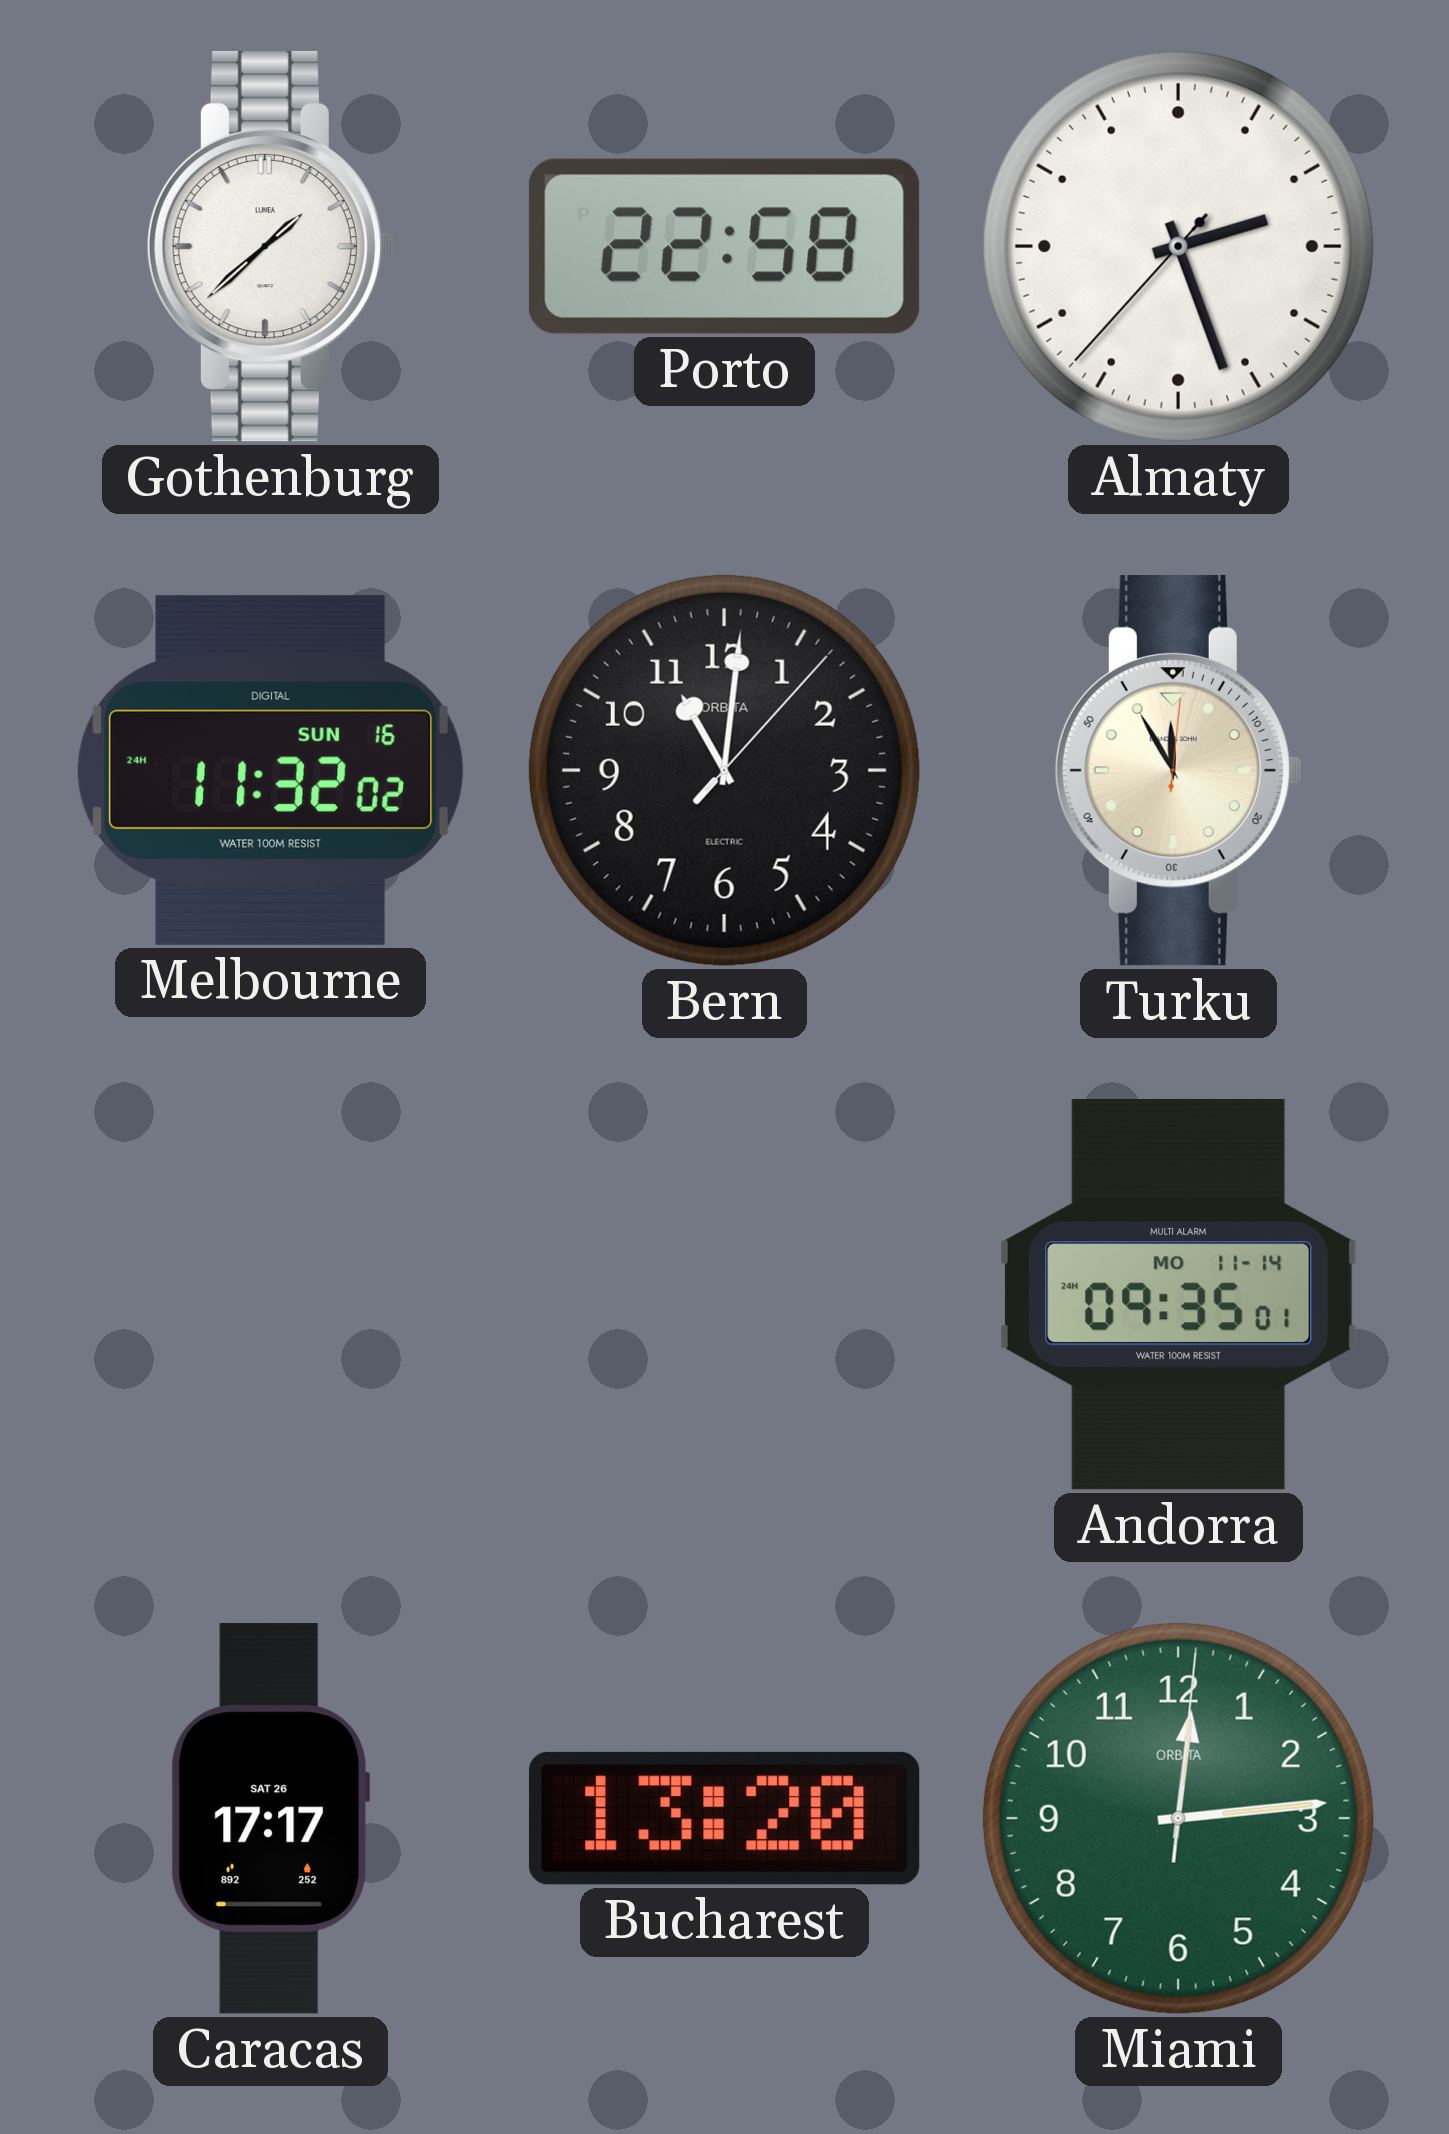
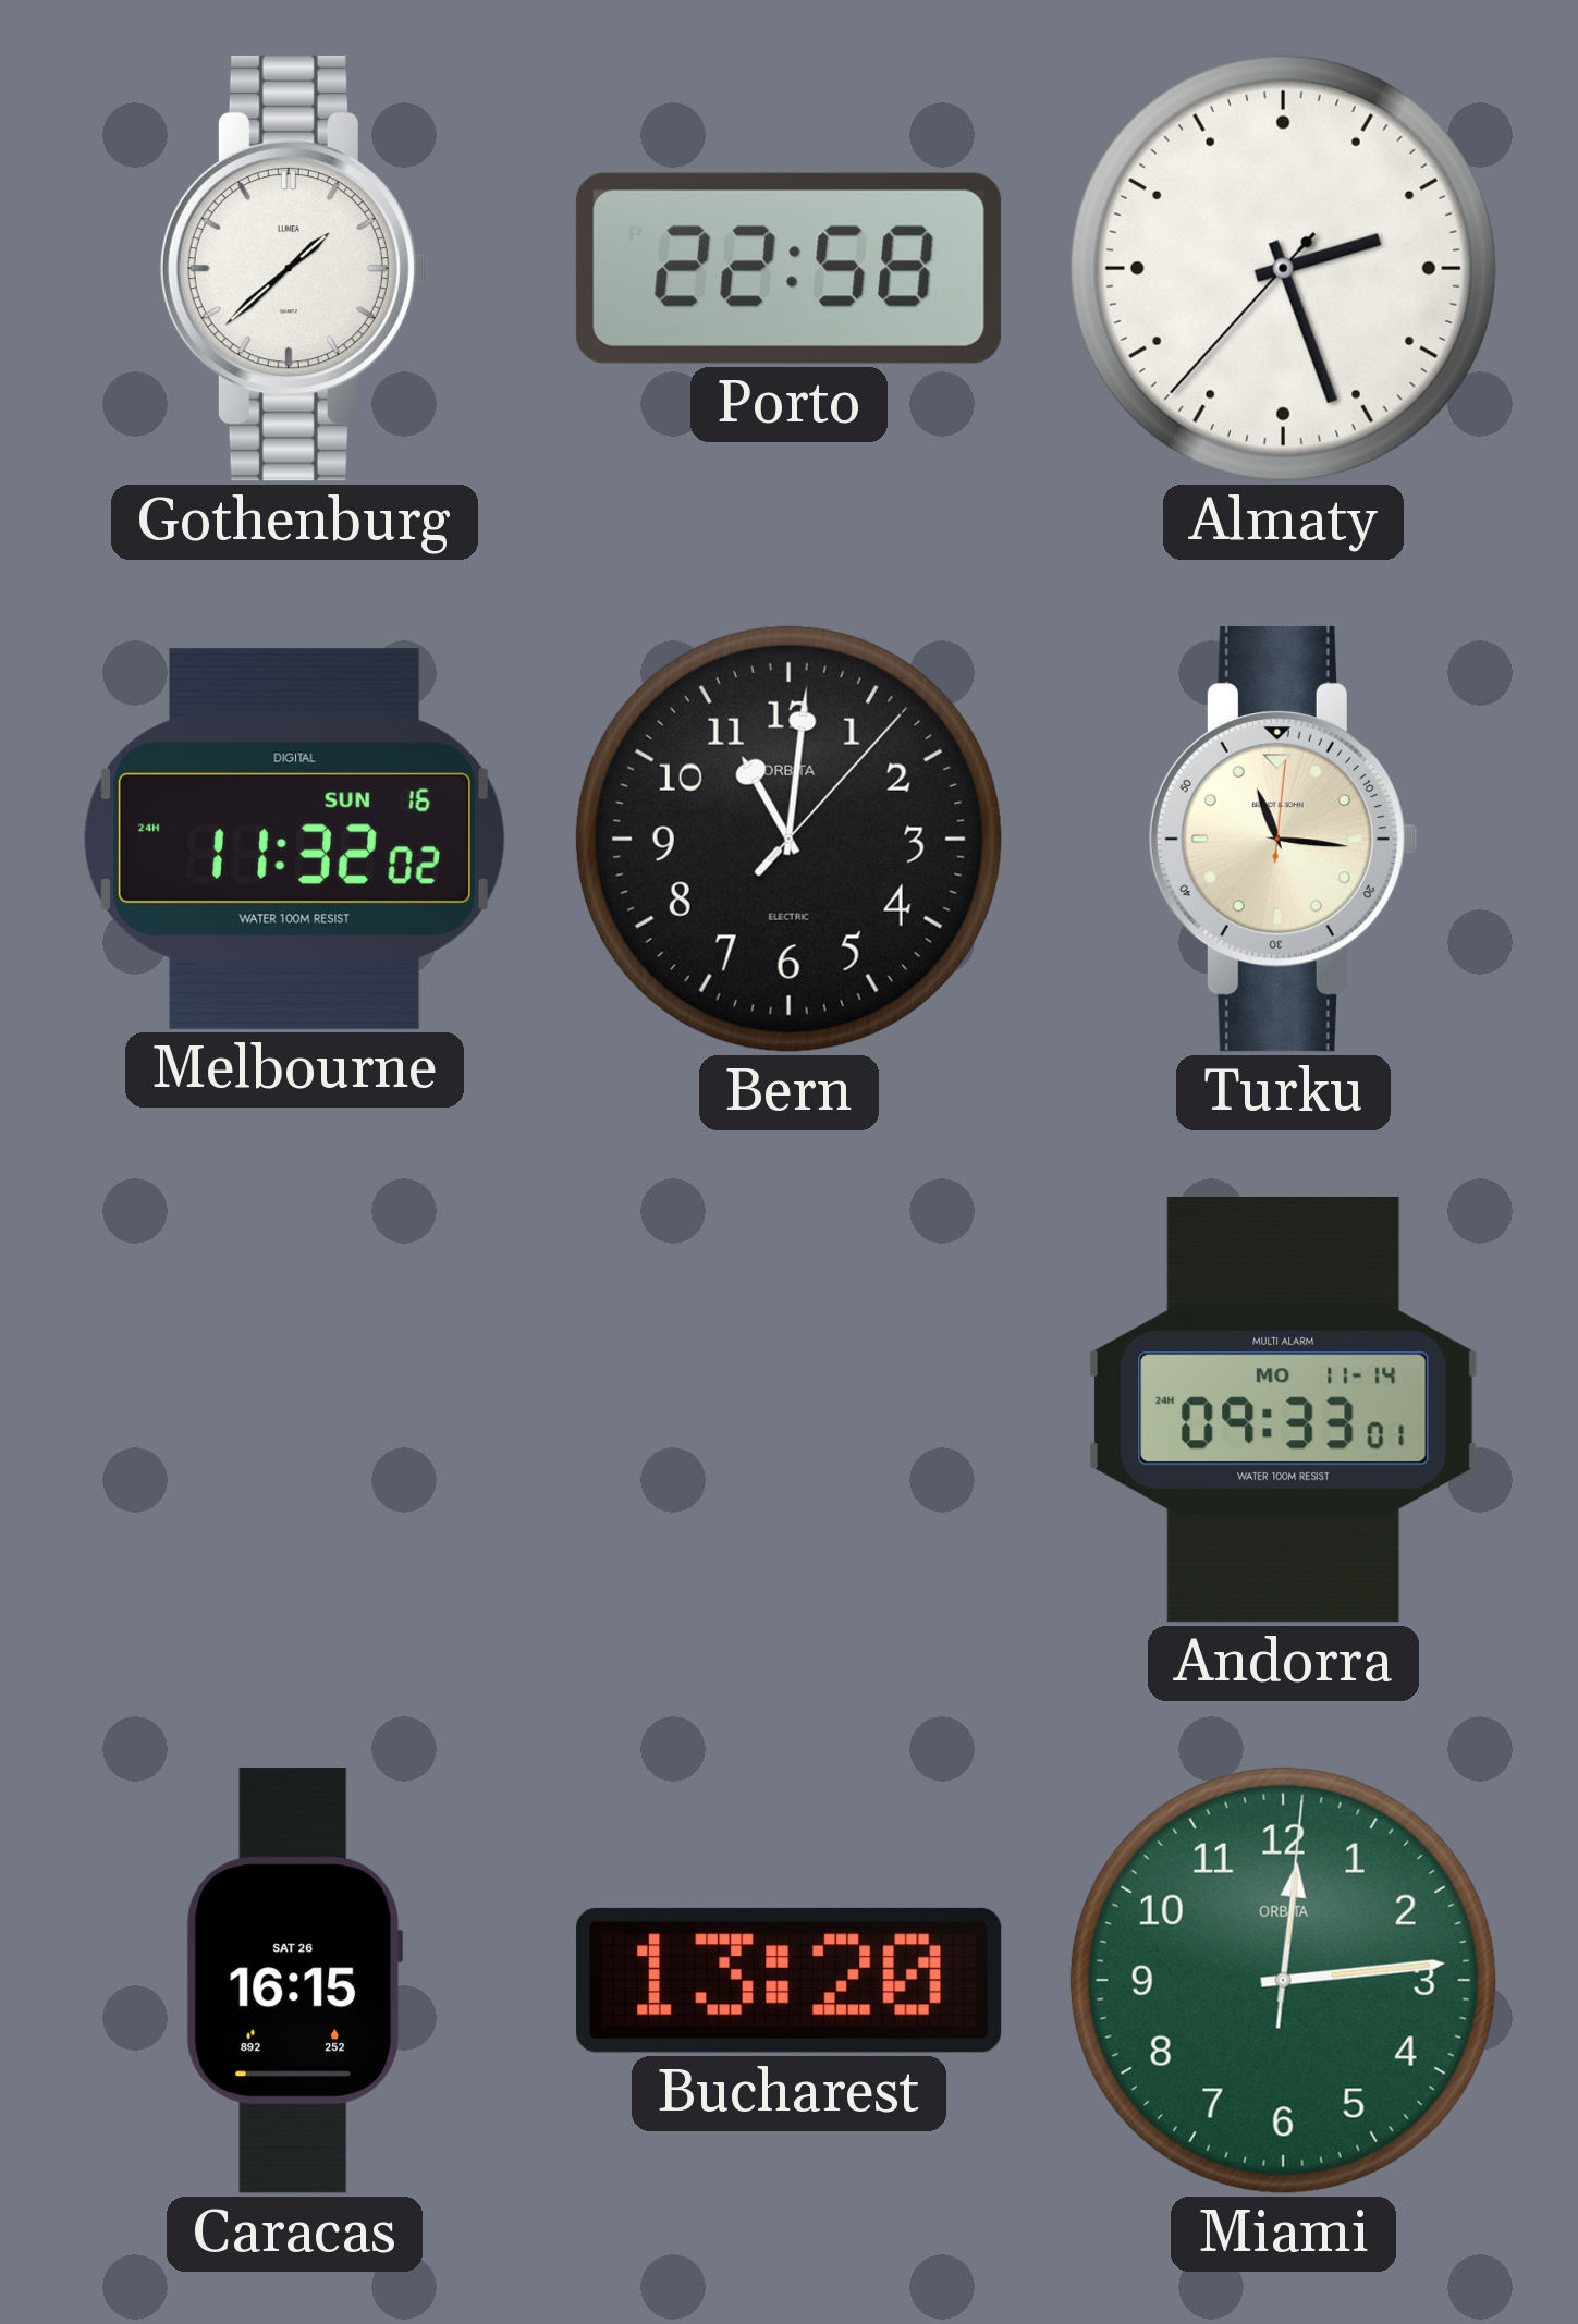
Turku: 11:55 -> 11:16
Andorra: 09:35 -> 09:33
Caracas: 17:17 -> 16:15
